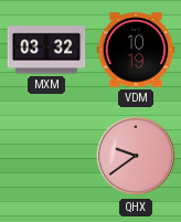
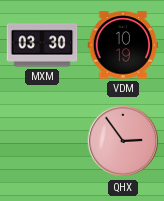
MXM: 03:32 -> 03:30
QHX: 9:39 -> 2:54
